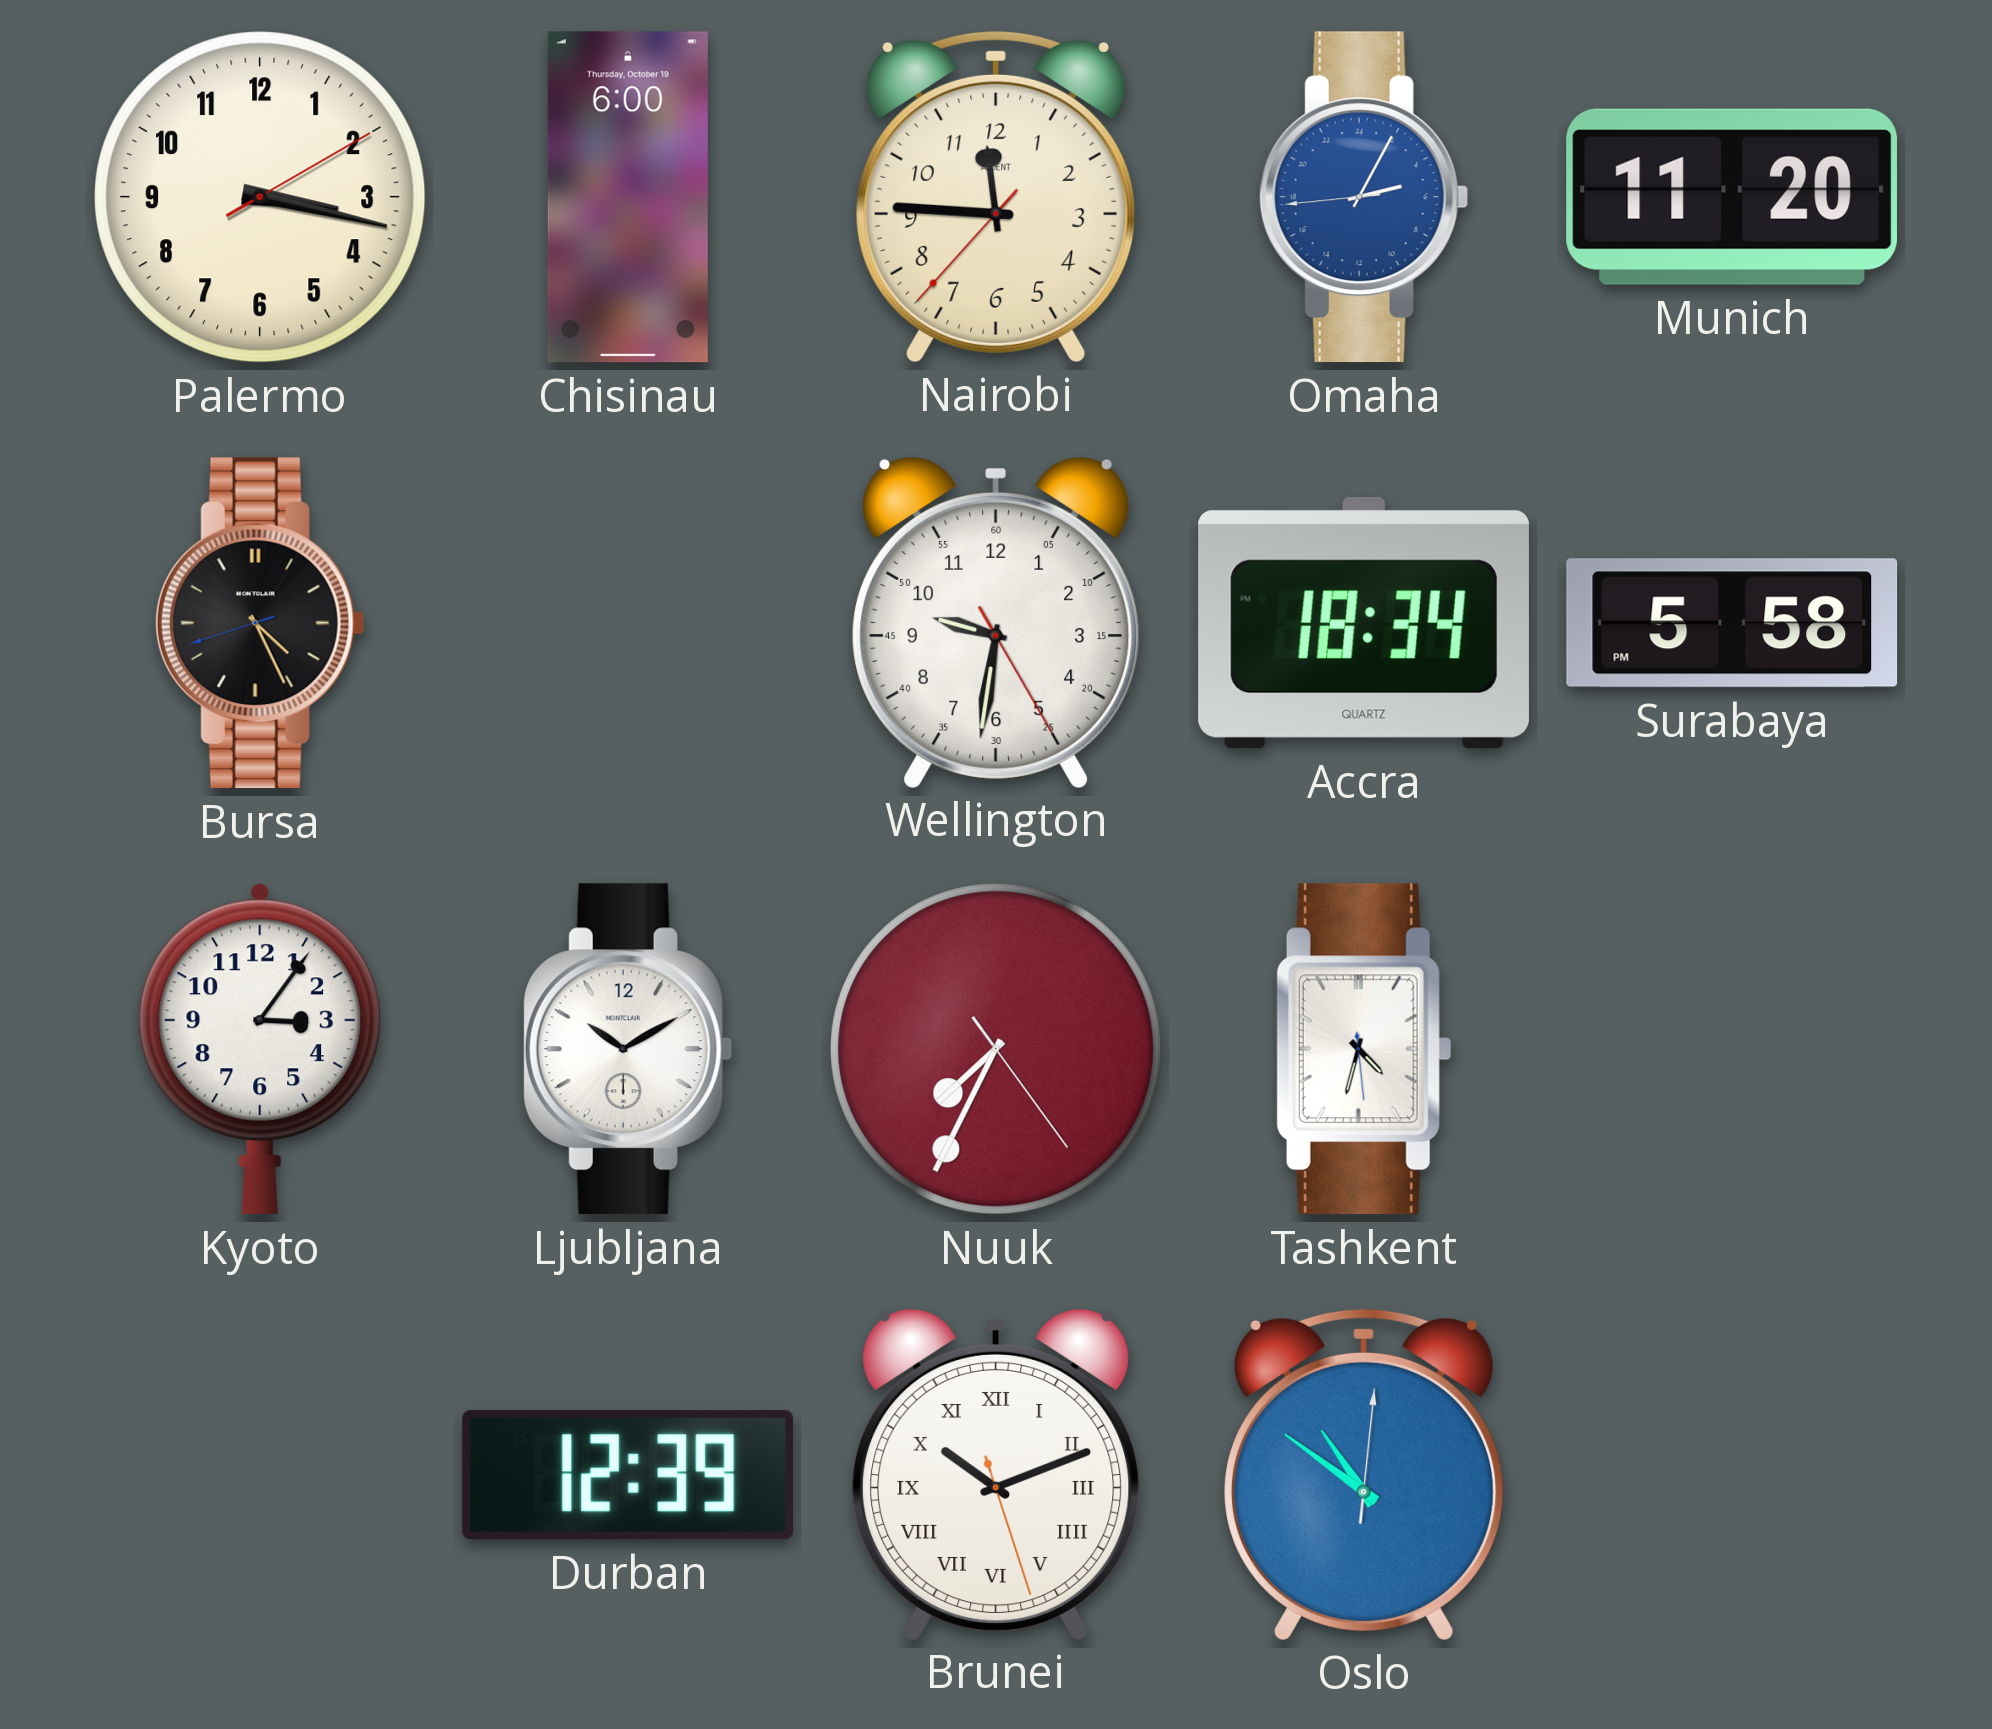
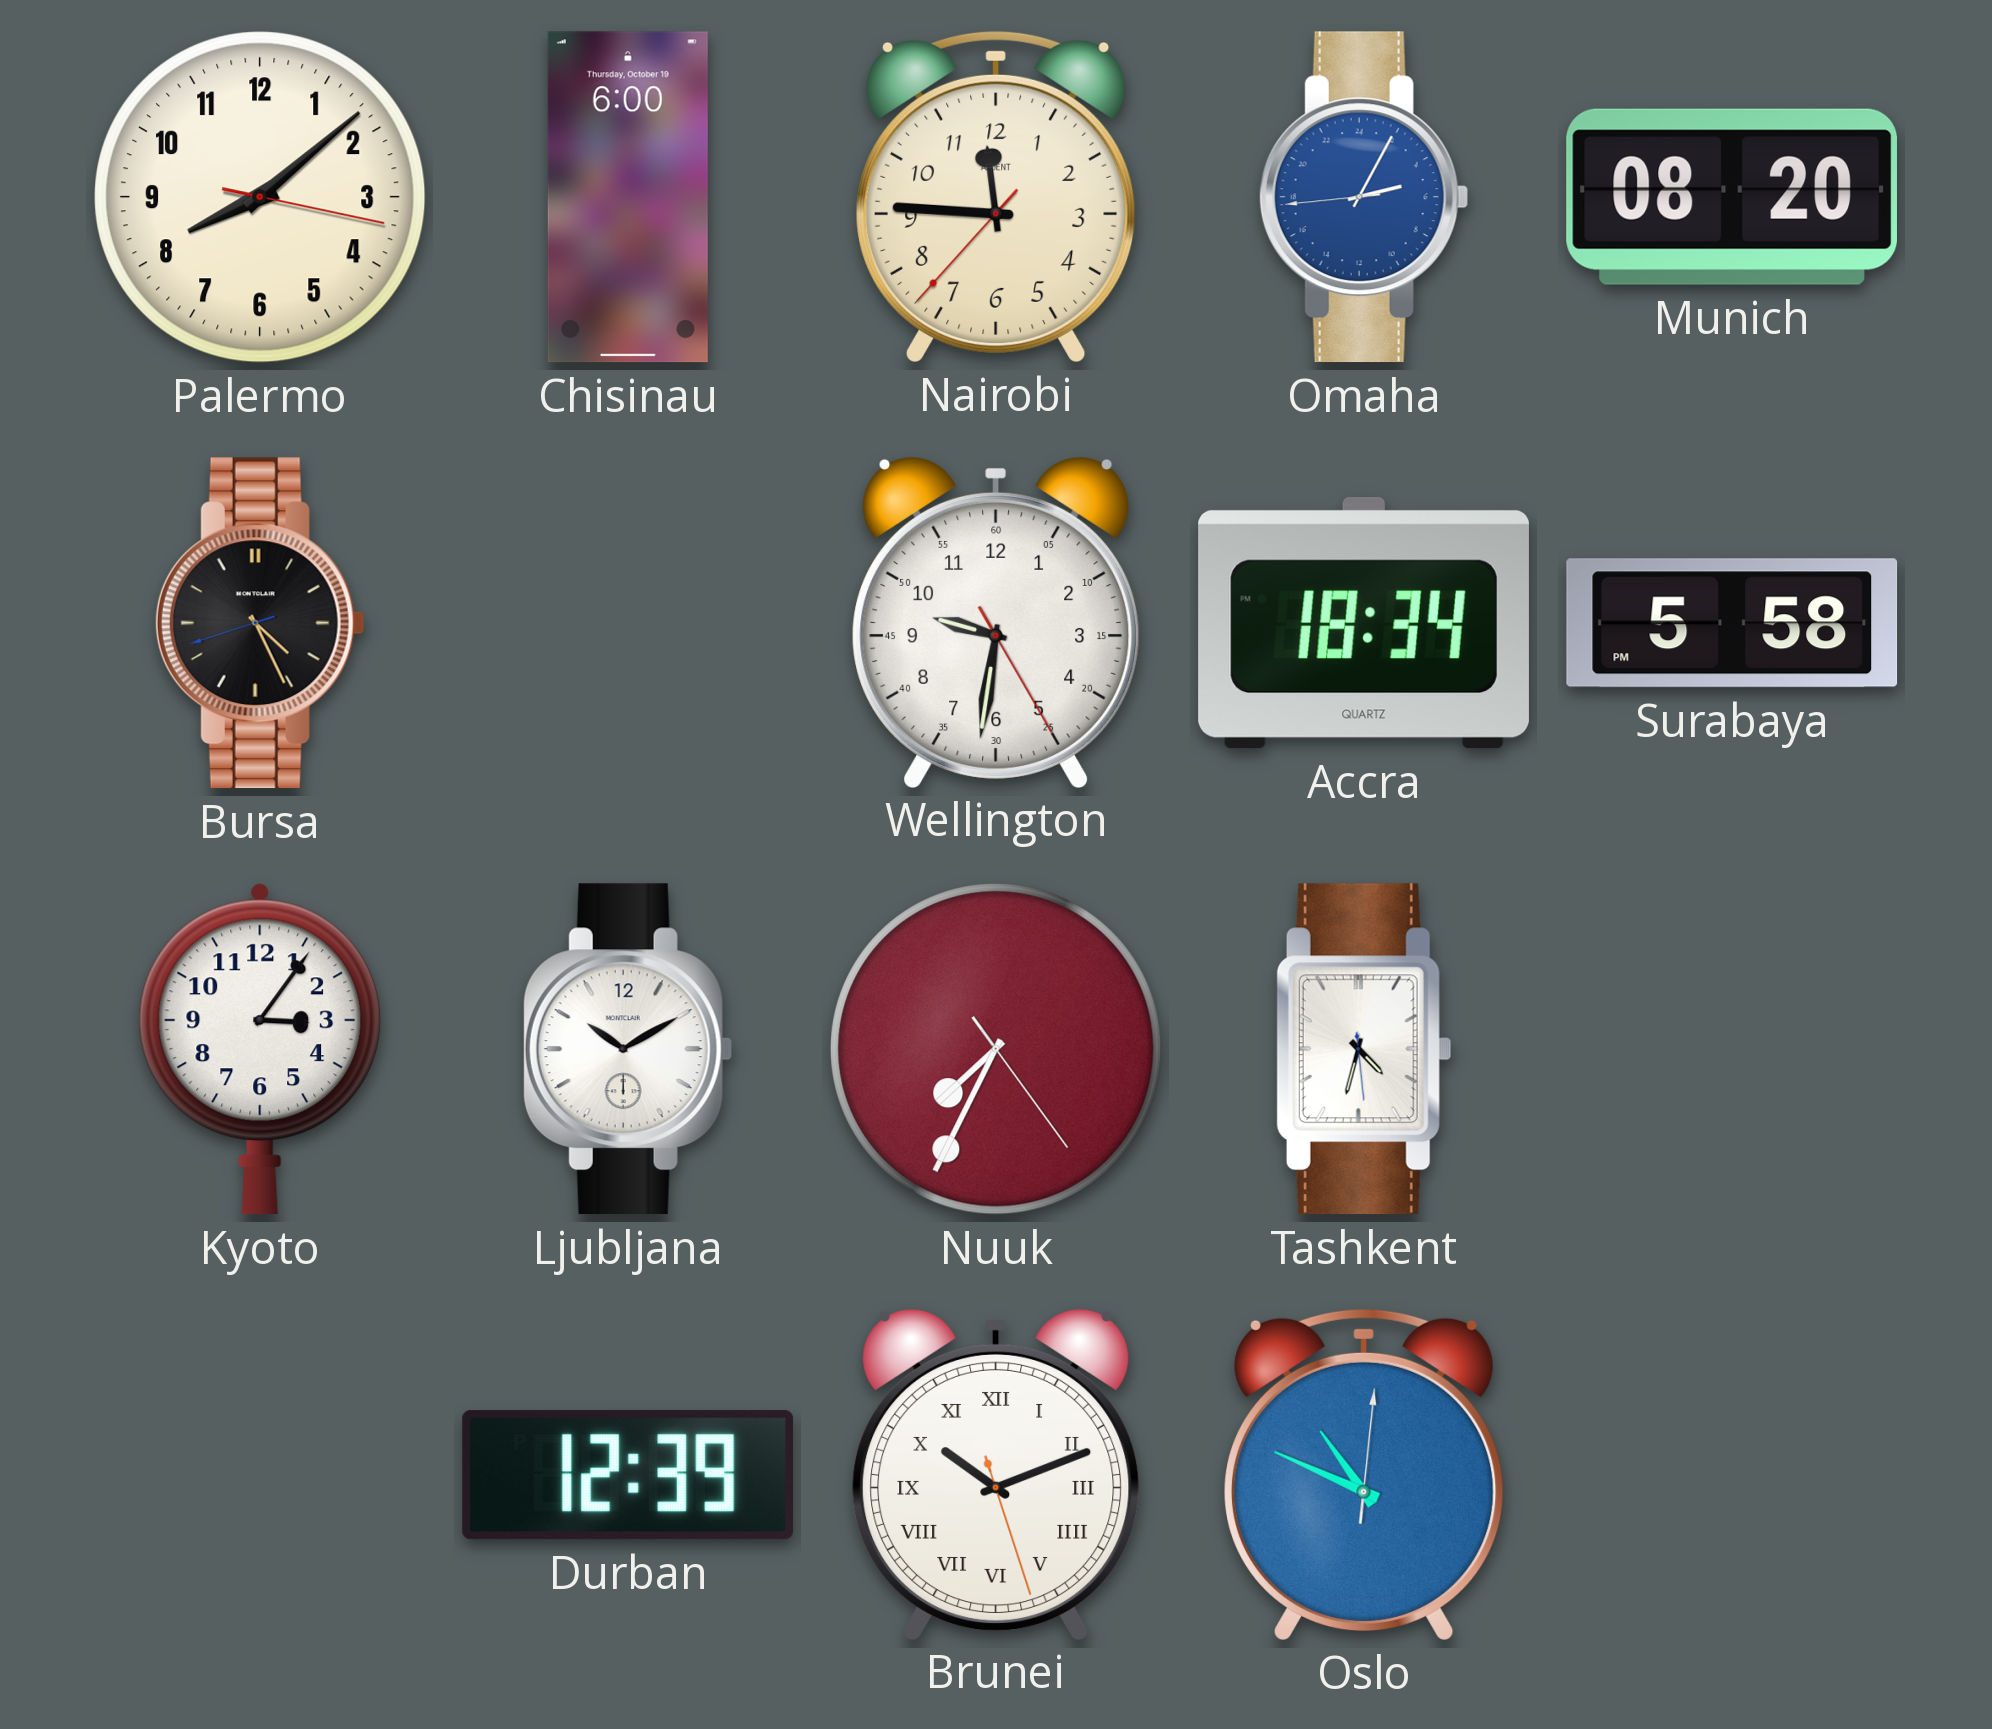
Palermo: 3:17 -> 8:08
Munich: 11:20 -> 08:20
Oslo: 10:51 -> 10:49
